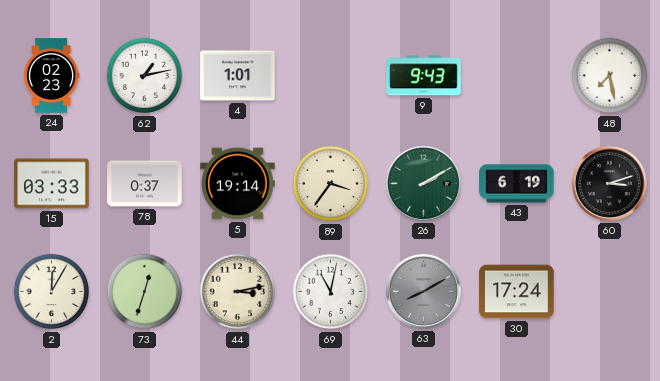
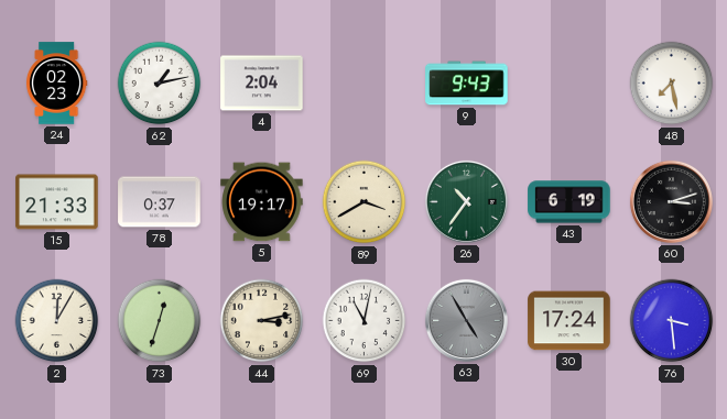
4: 1:01 -> 2:04
15: 03:33 -> 21:33
5: 19:14 -> 19:17
89: 3:36 -> 3:40
26: 2:10 -> 10:36
63: 8:10 -> 4:55
76: none -> 3:29
